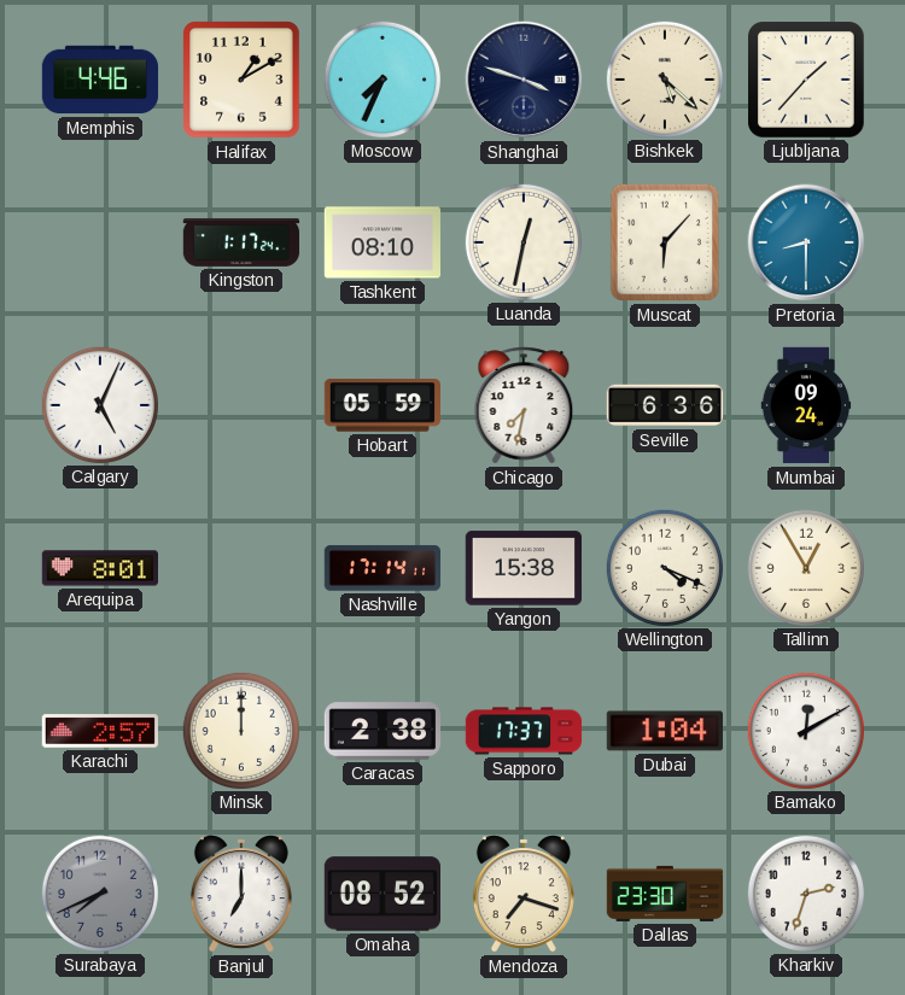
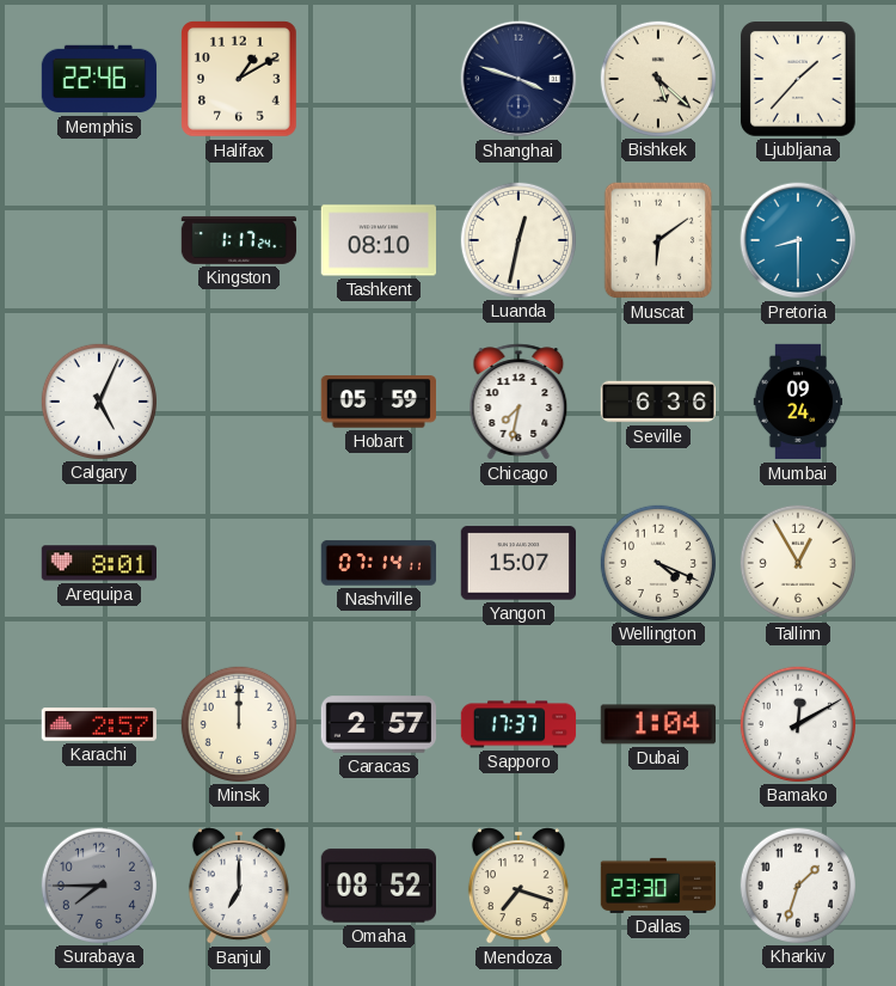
Memphis: 4:46 -> 22:46
Moscow: 7:34 -> none
Muscat: 6:07 -> 6:09
Nashville: 17:14 -> 07:14
Yangon: 15:38 -> 15:07
Caracas: 2:38 -> 2:57
Surabaya: 7:41 -> 7:45
Kharkiv: 2:33 -> 1:33
